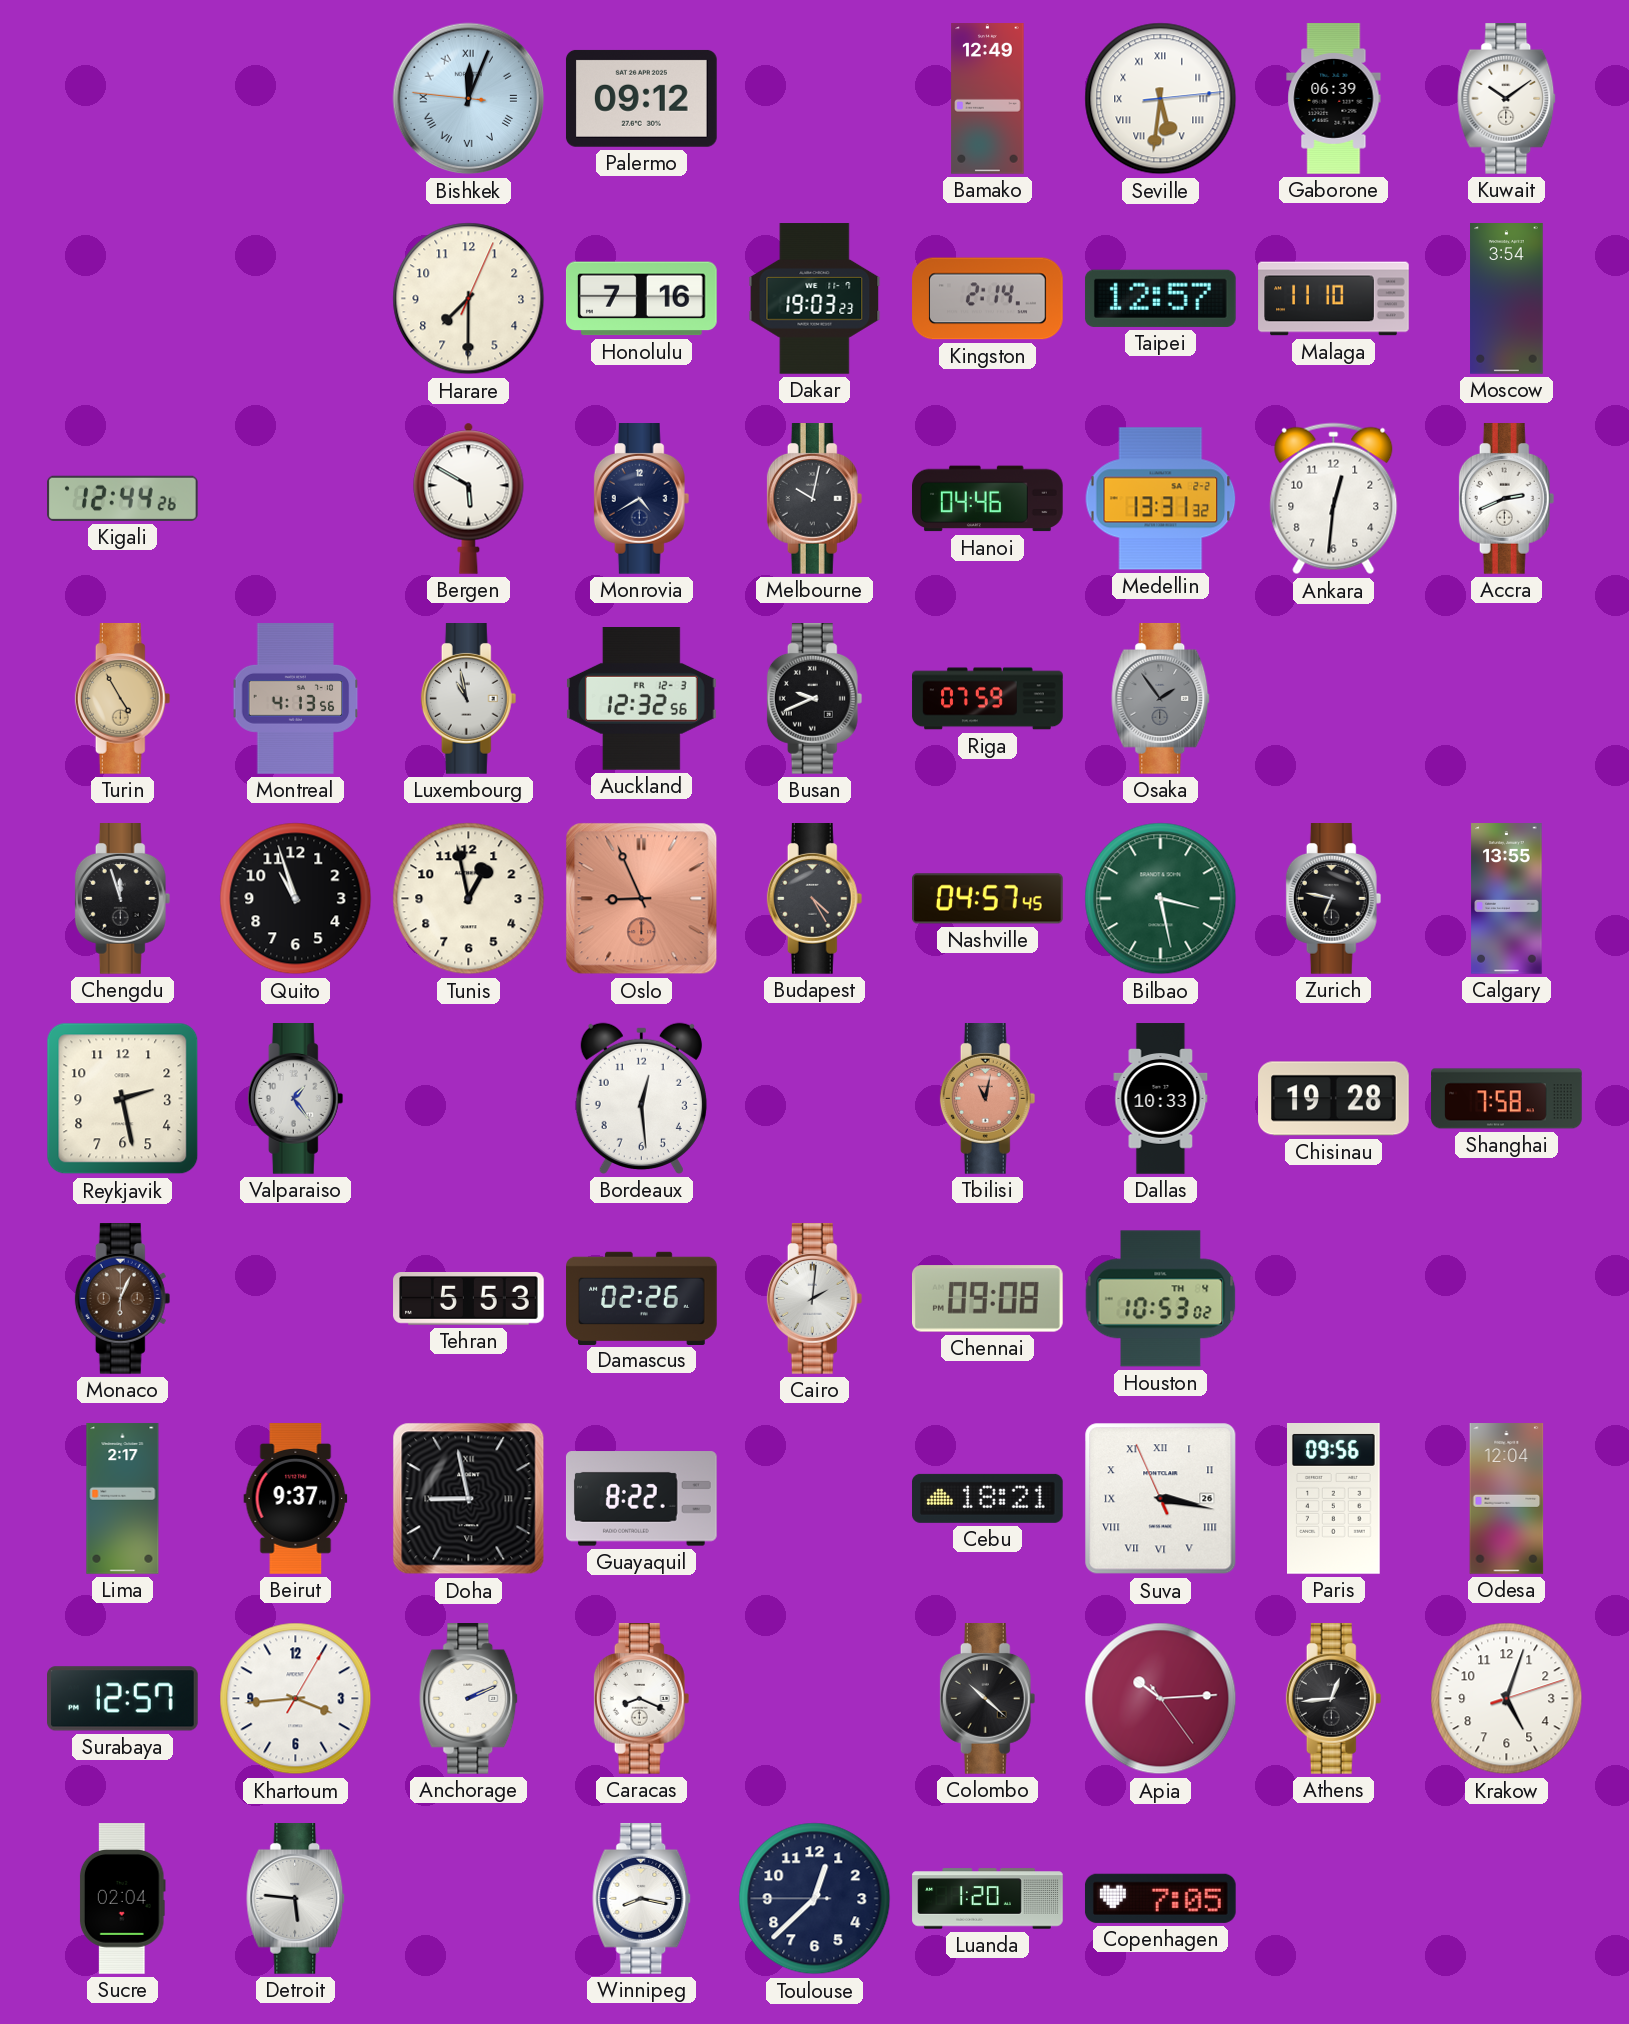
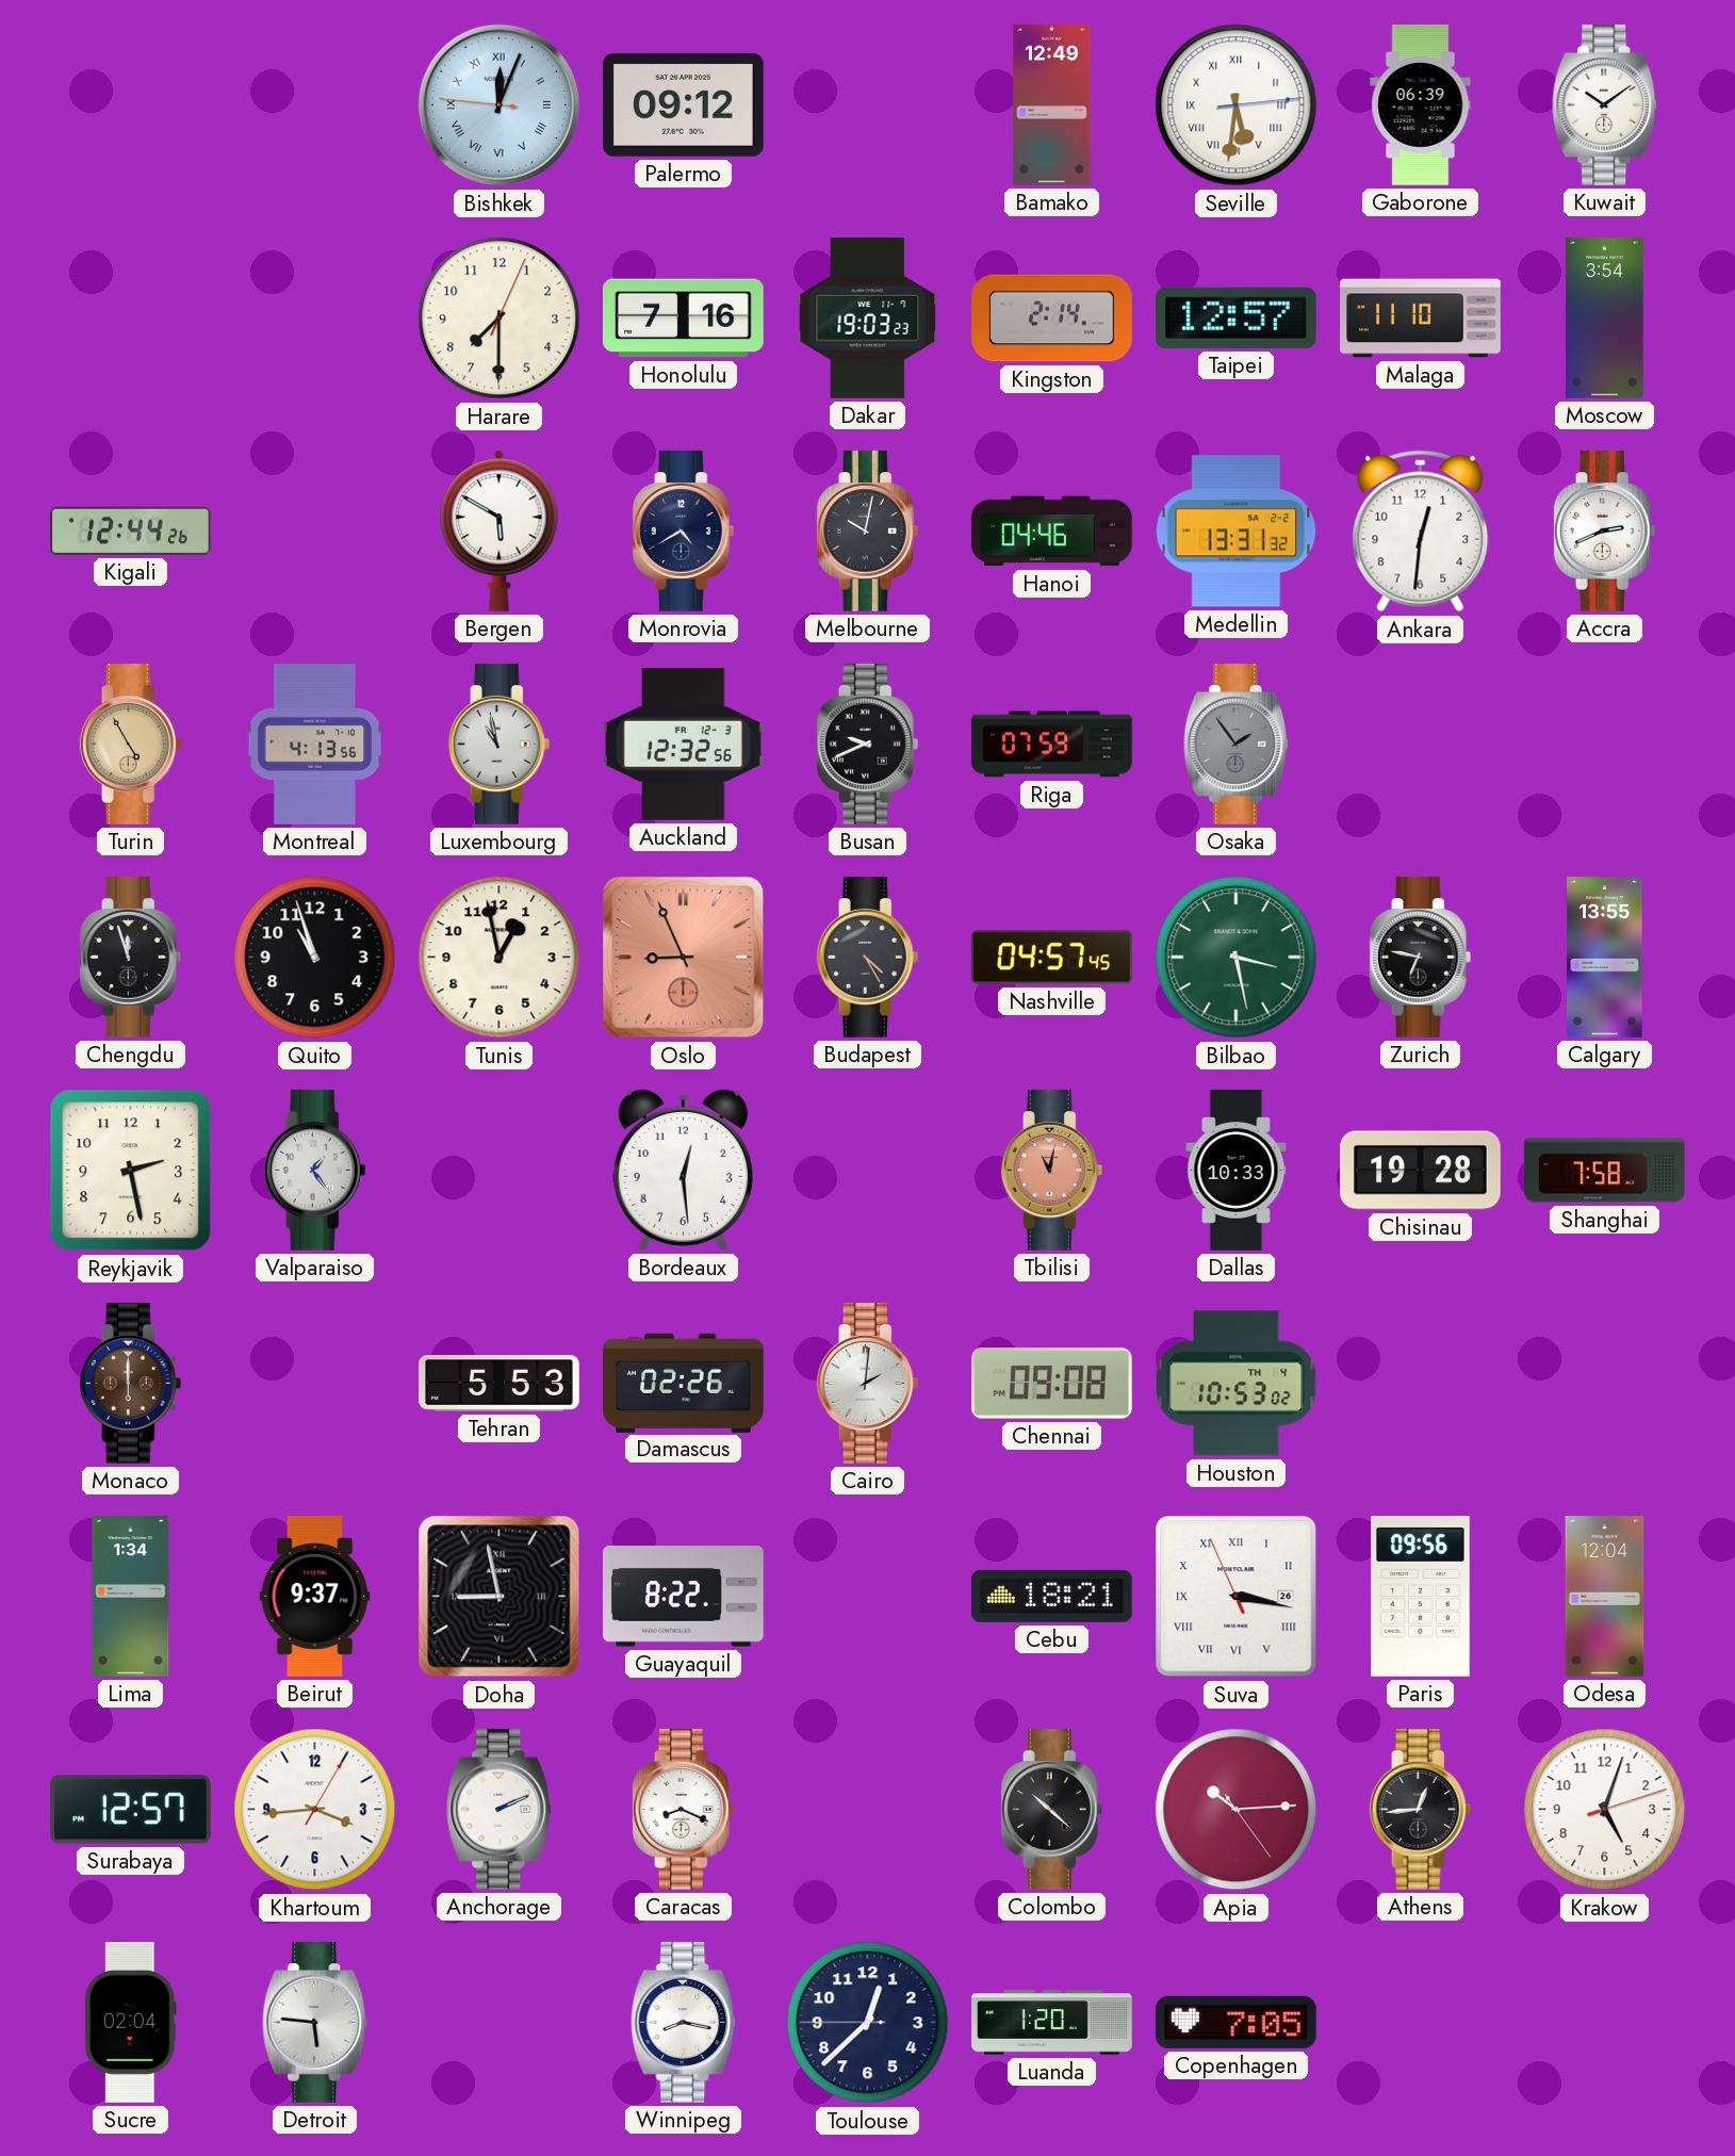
Monaco: 6:04 -> 6:00
Lima: 2:17 -> 1:34
